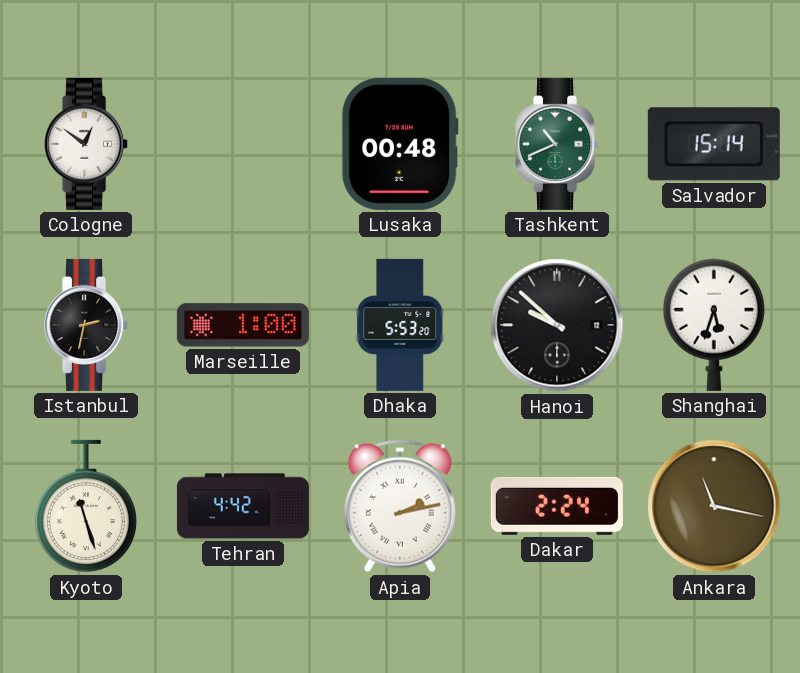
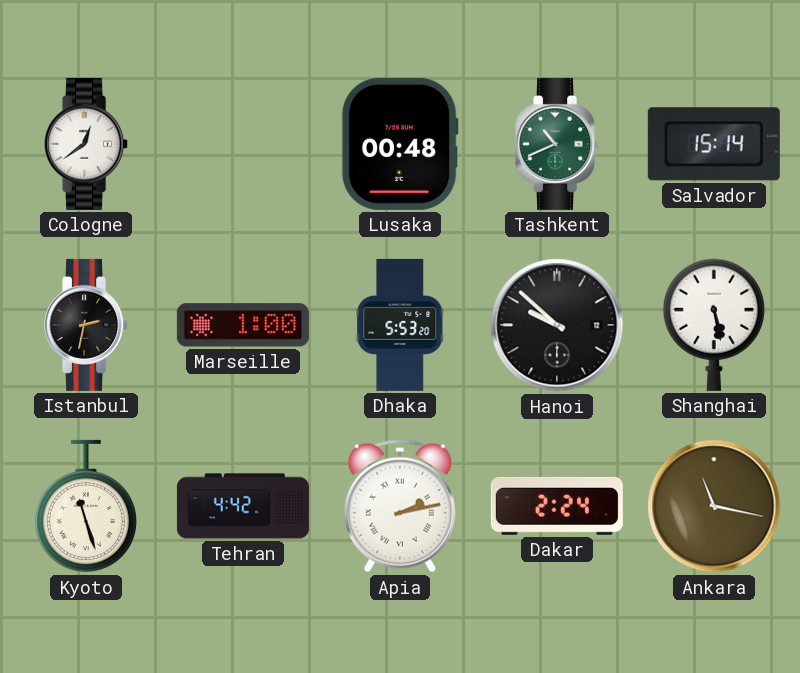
Cologne: 12:51 -> 12:39
Shanghai: 5:33 -> 5:28
